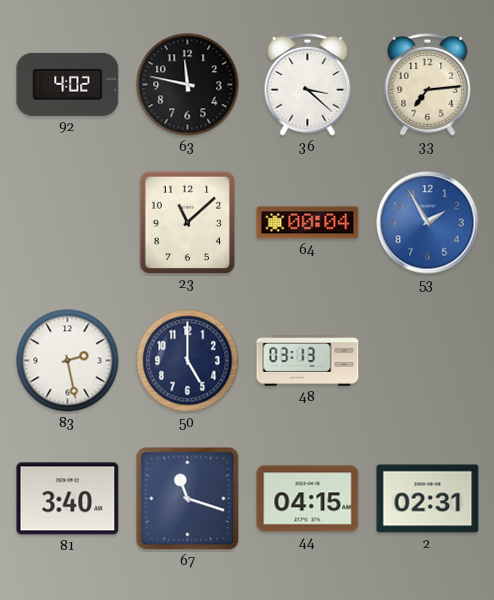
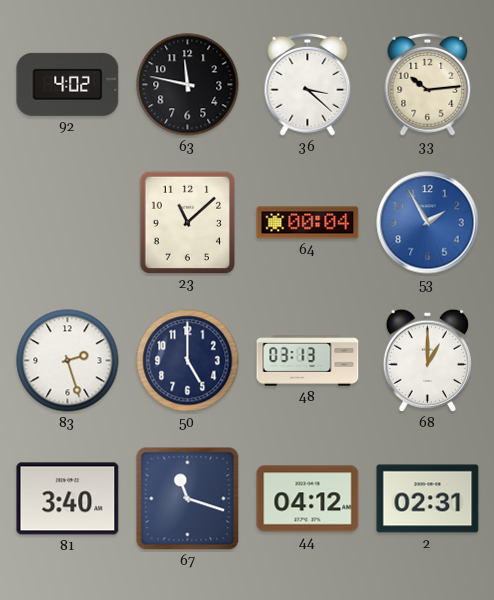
33: 7:14 -> 10:14
83: 2:28 -> 2:27
68: none -> 1:00
44: 04:15 -> 04:12
